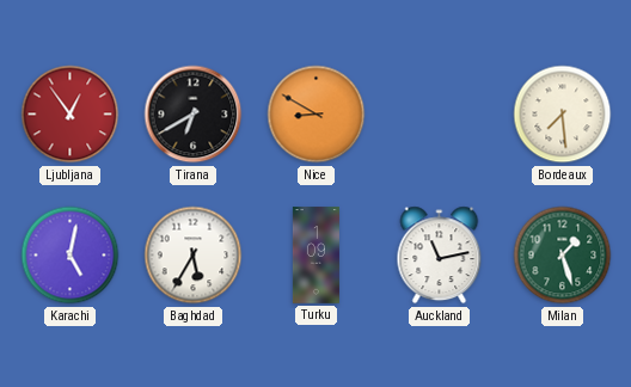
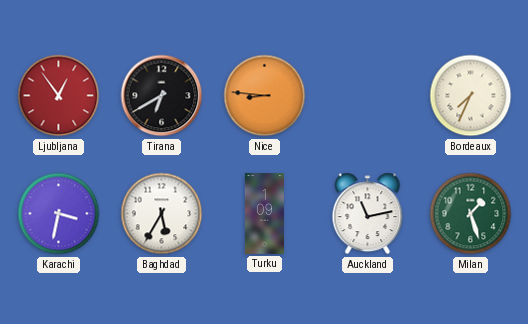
Nice: 8:50 -> 8:46
Bordeaux: 7:29 -> 7:34
Karachi: 5:02 -> 3:32
